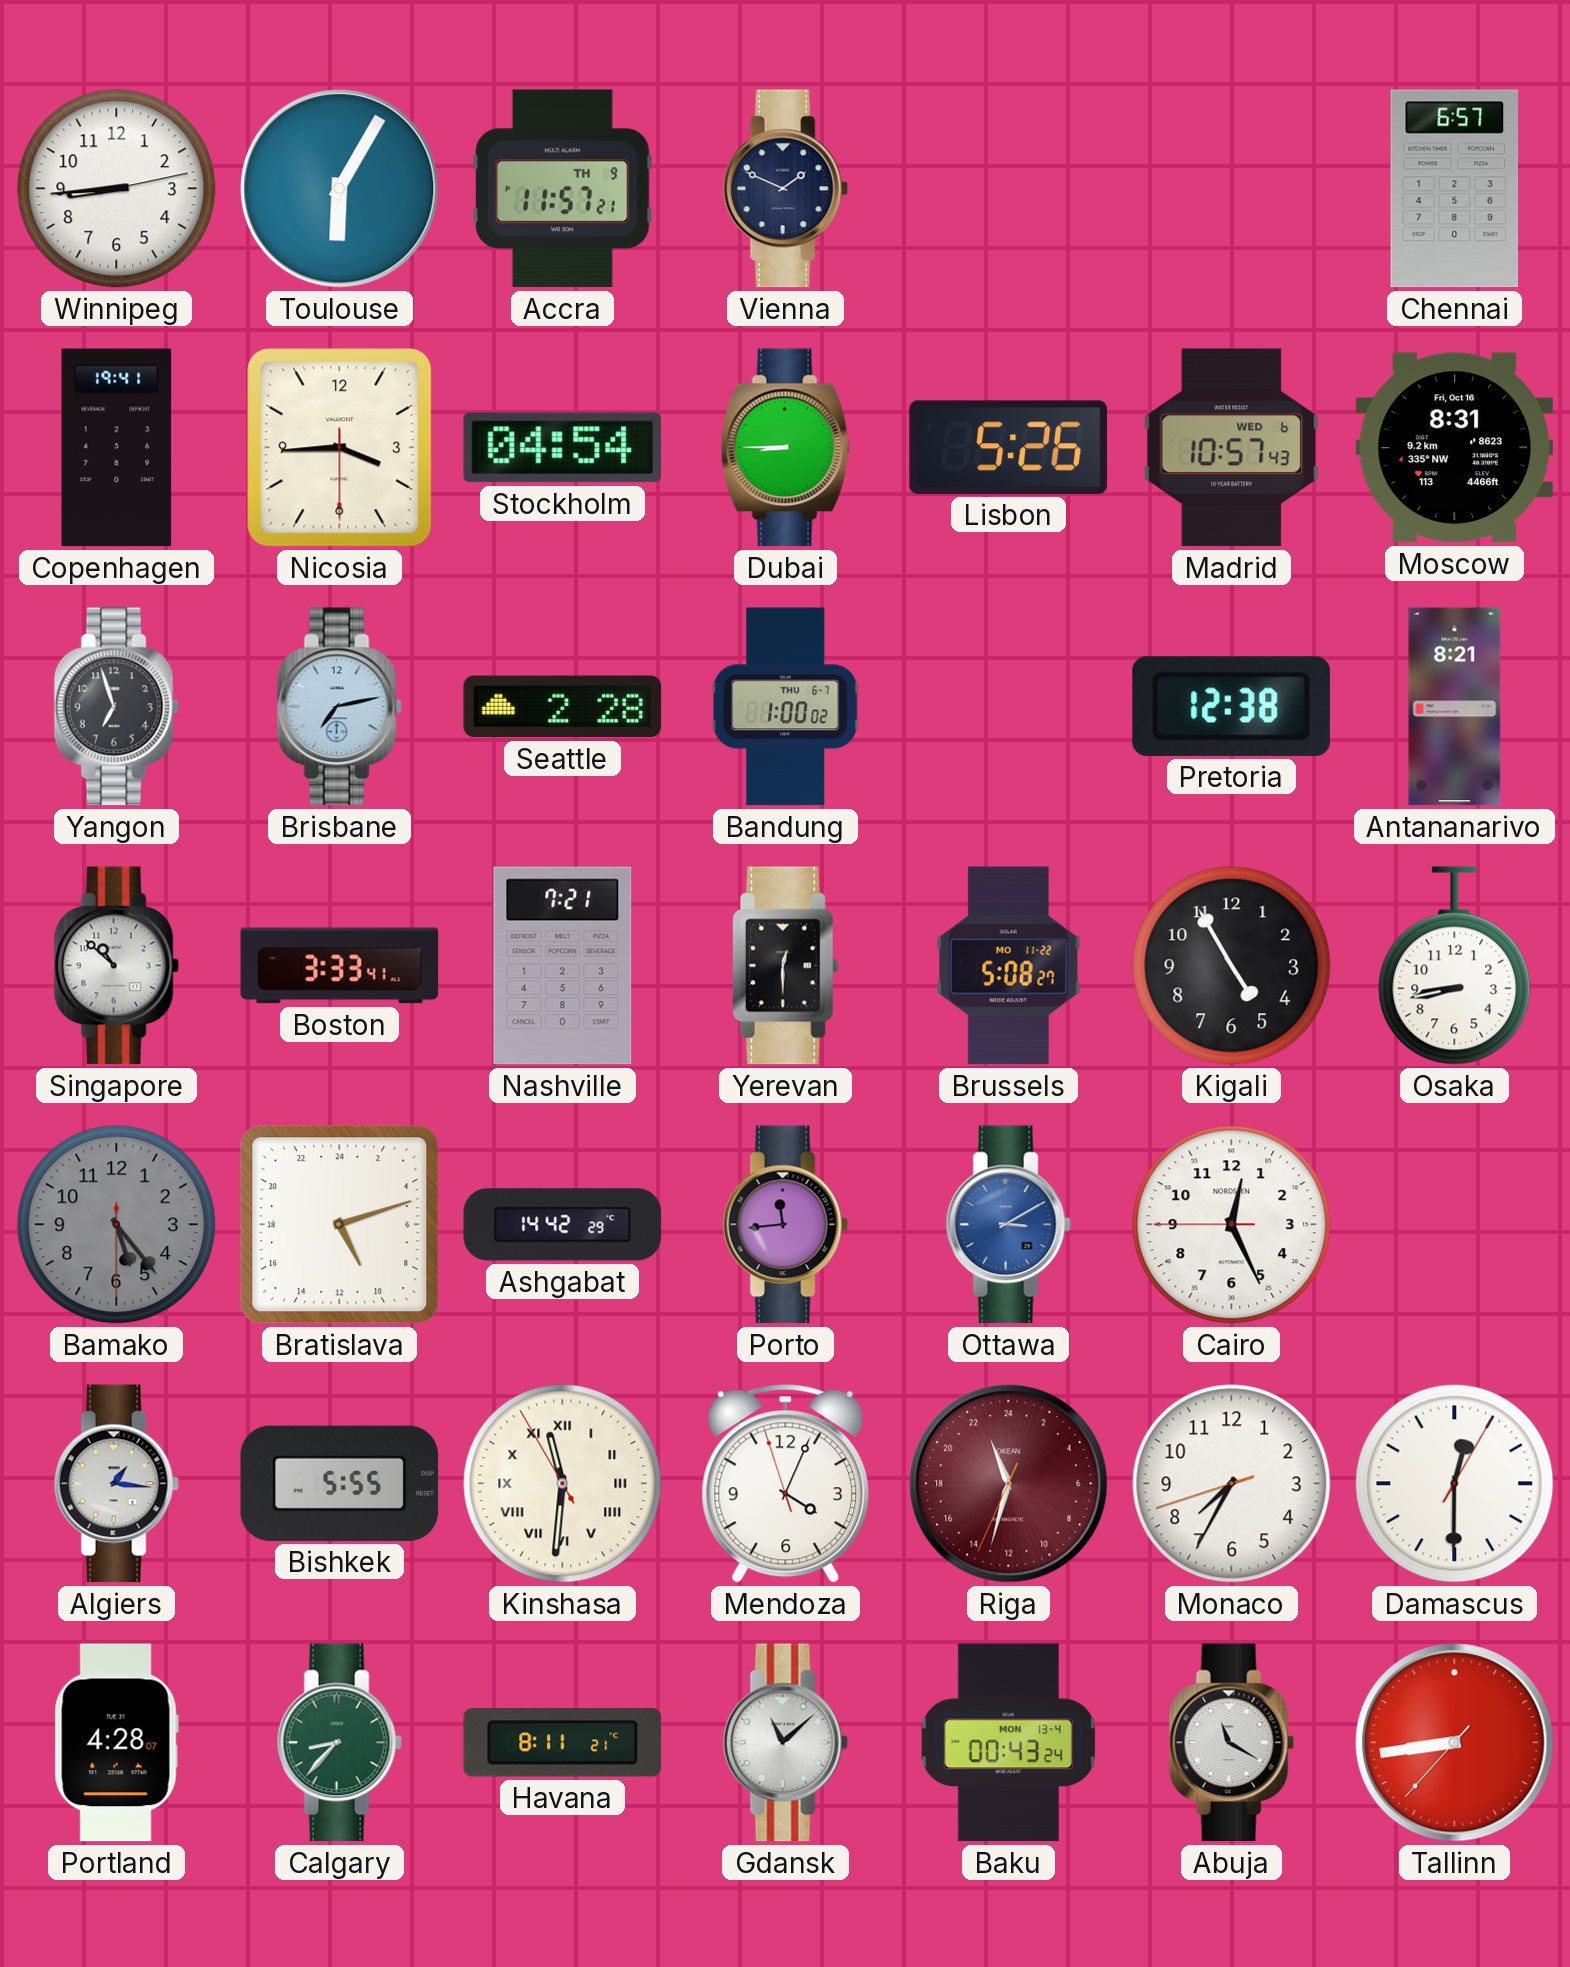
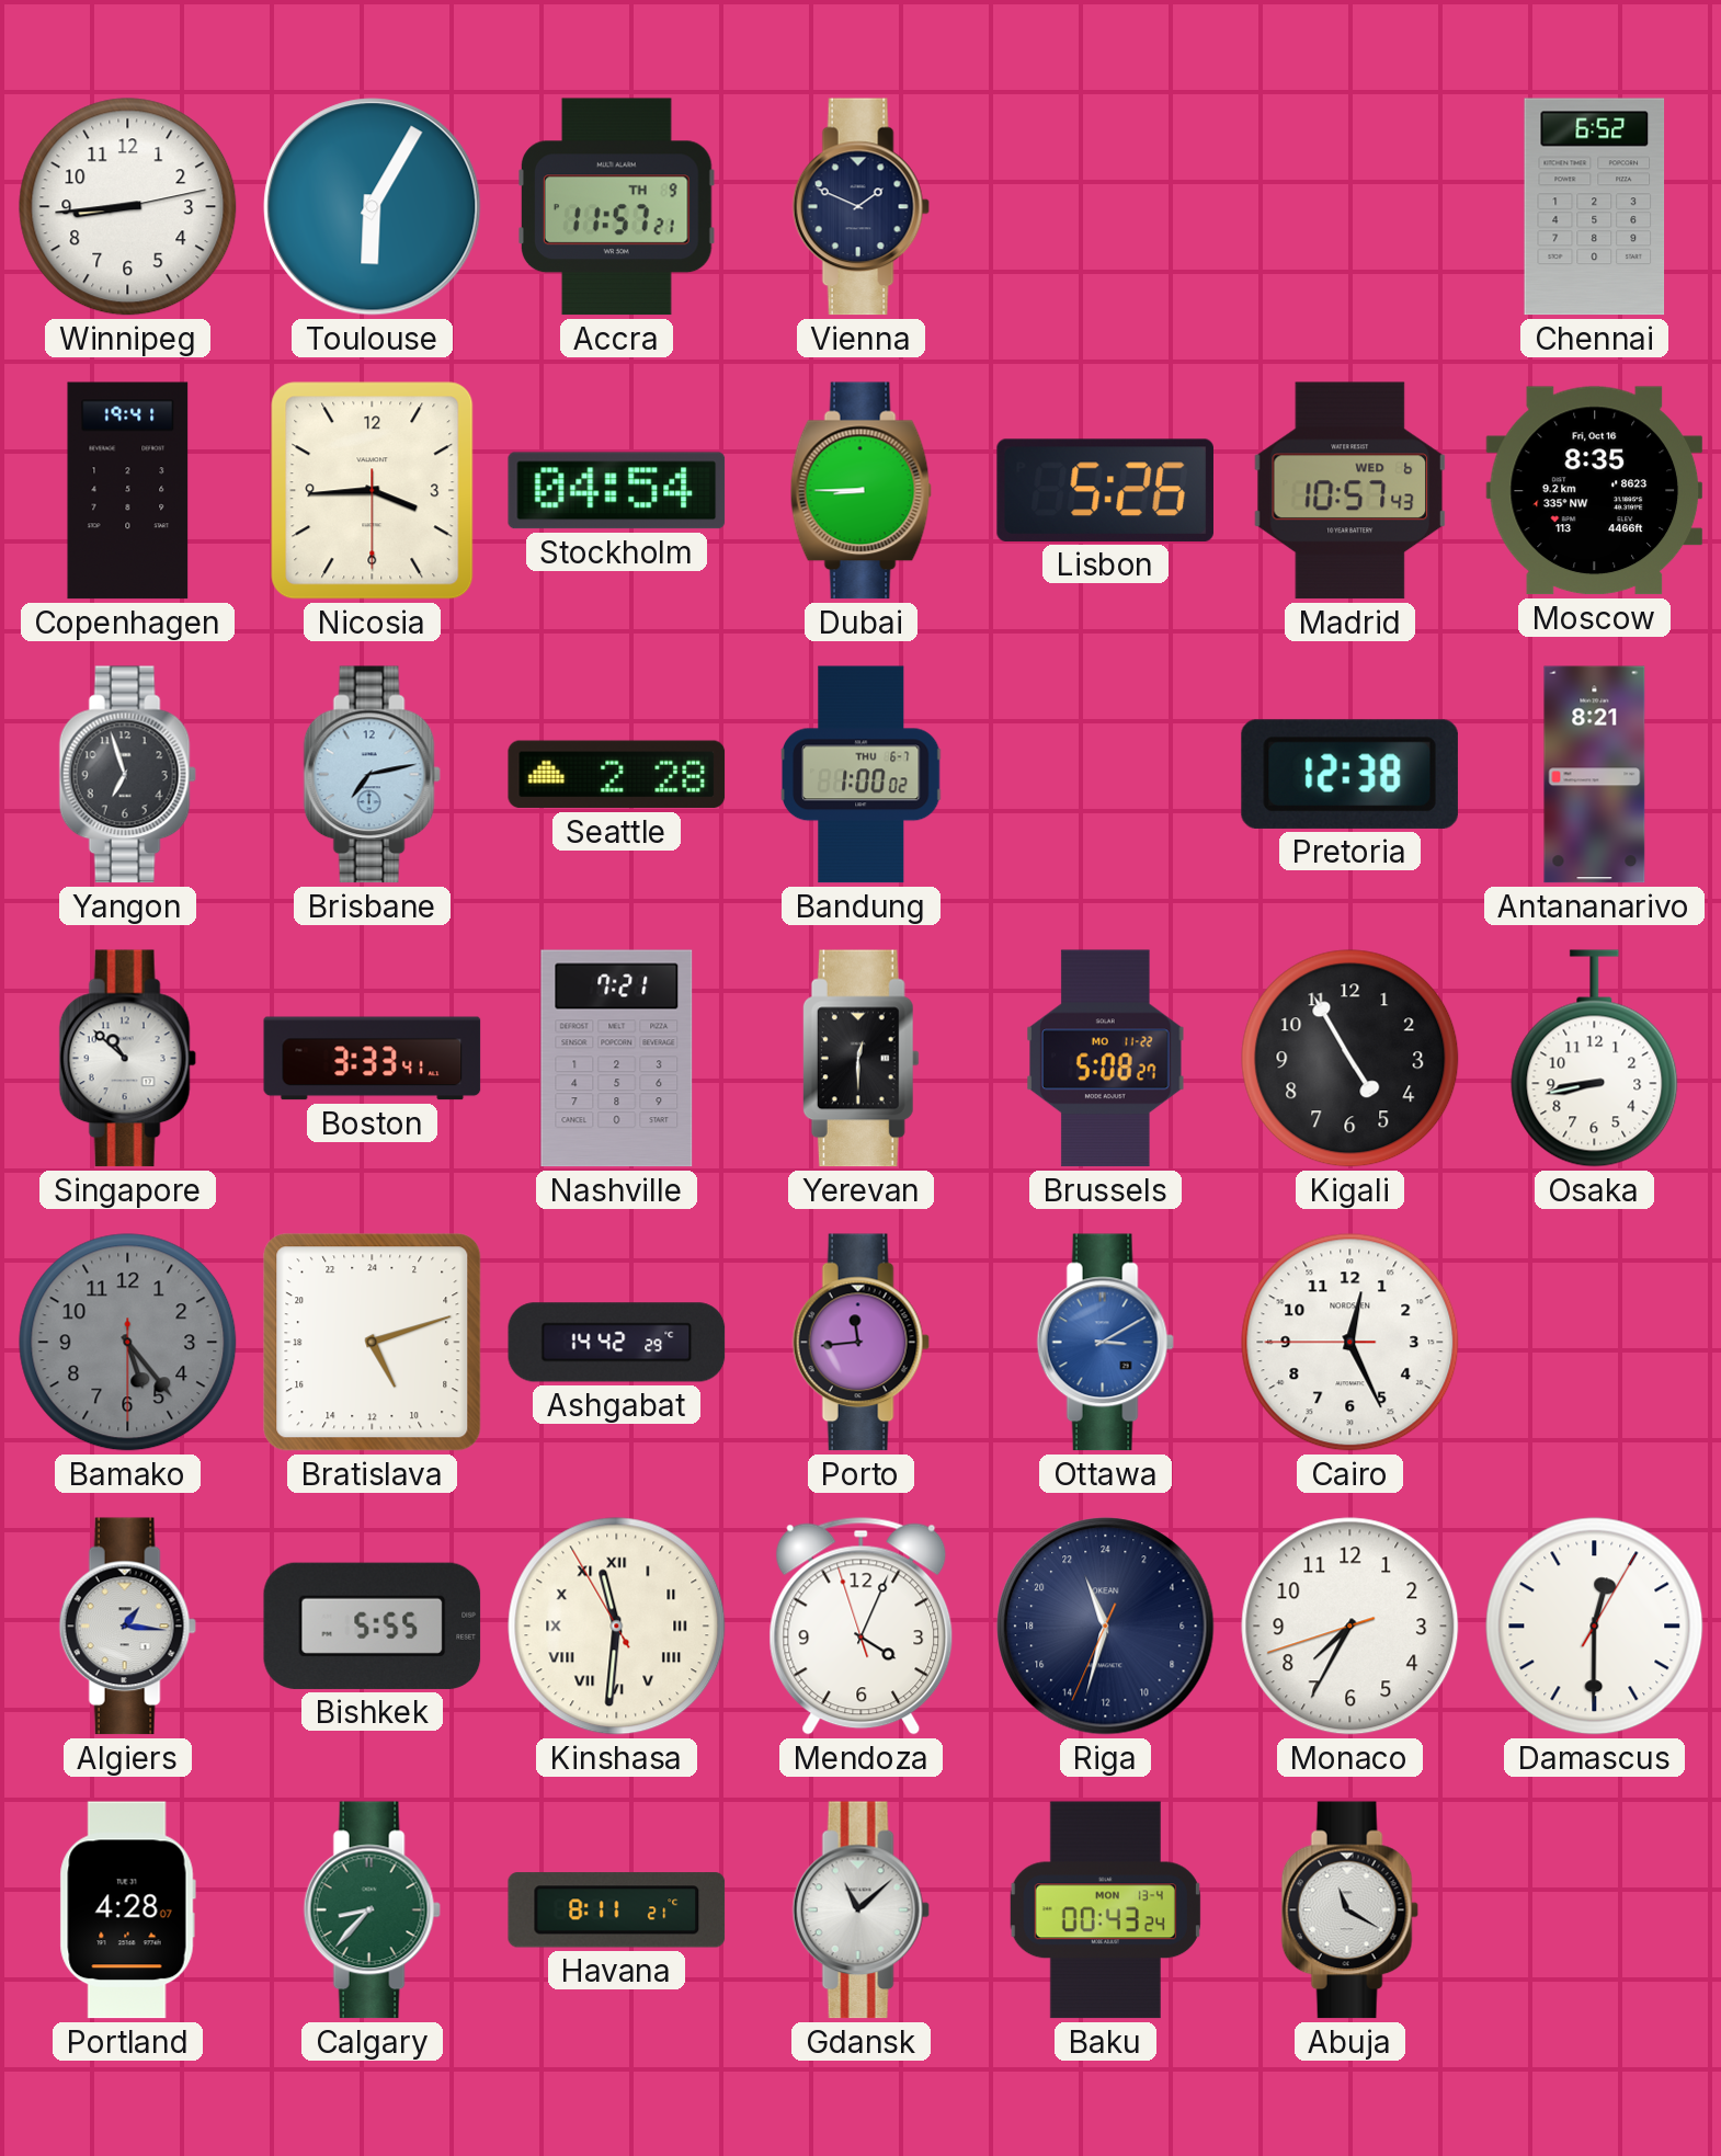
Chennai: 6:57 -> 6:52
Moscow: 8:31 -> 8:35
Riga dial: burgundy -> navy
Tallinn: 8:43 -> none
